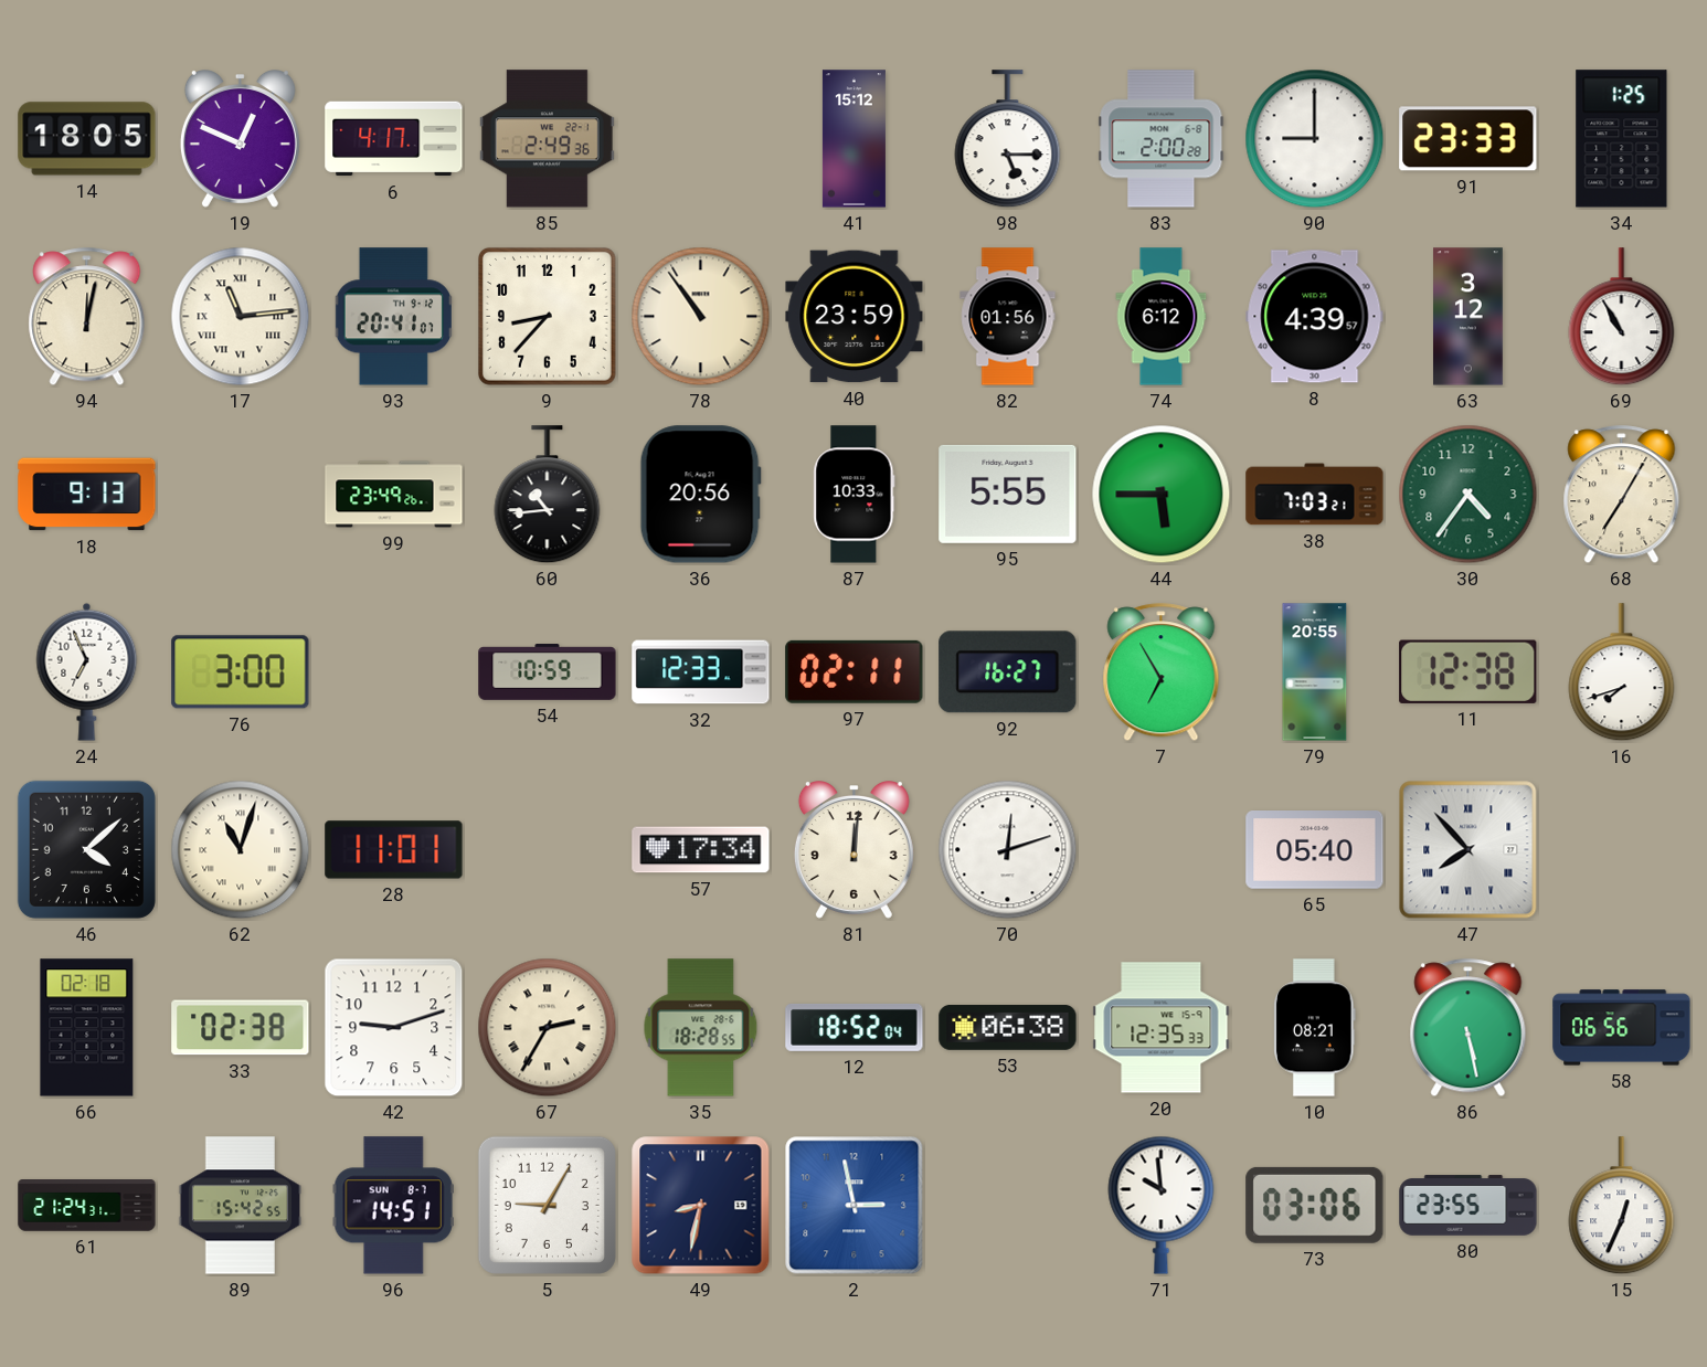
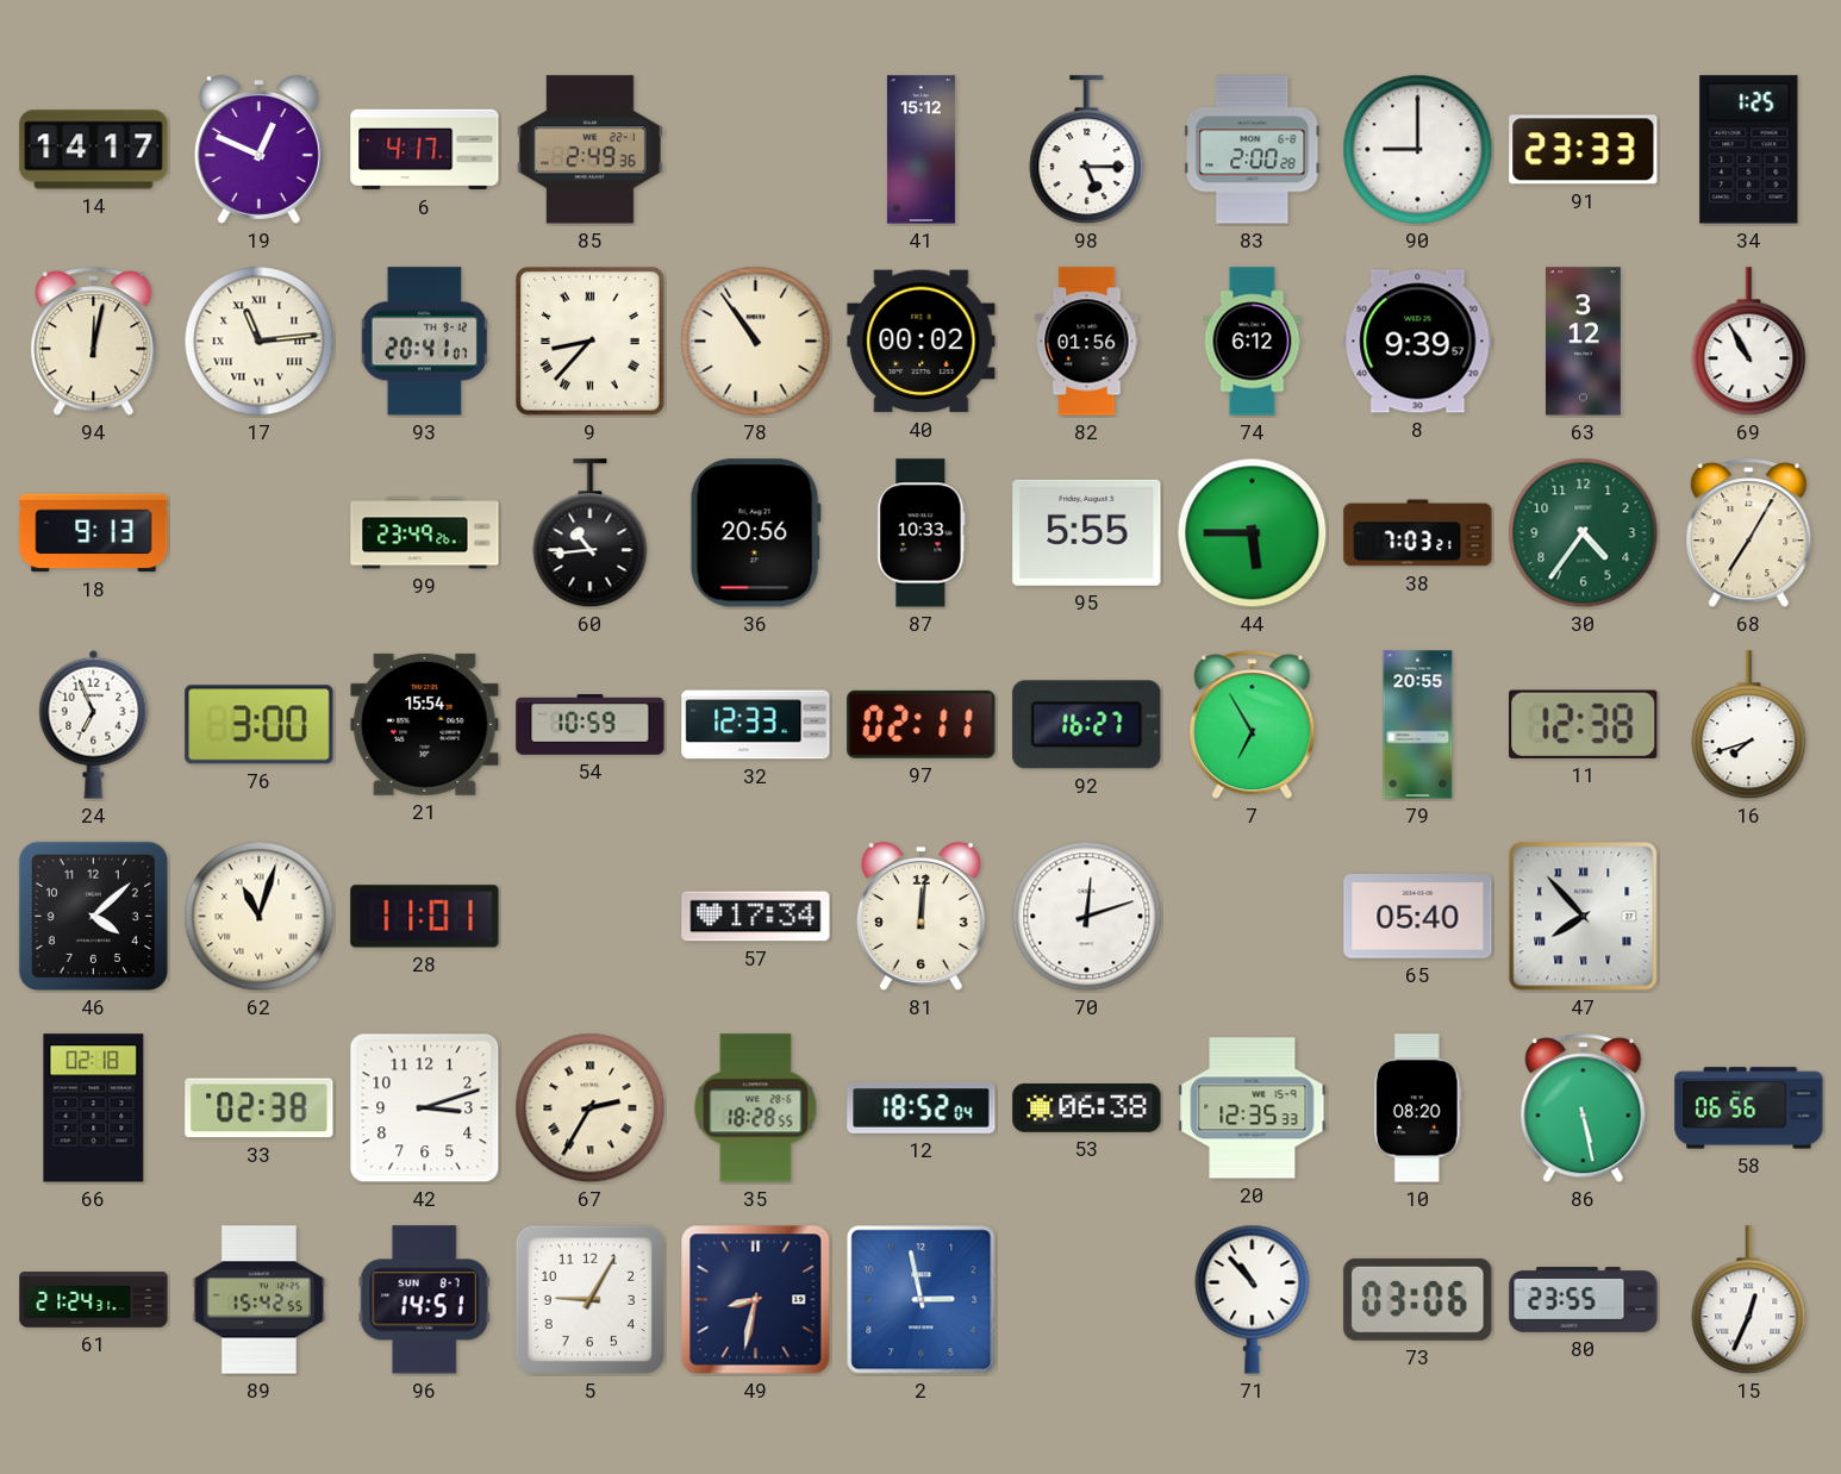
14: 18:05 -> 14:17
9 numerals: Arabic -> Roman
40: 23:59 -> 00:02
8: 4:39 -> 9:39
21: none -> 15:54
42: 9:12 -> 3:12
10: 08:21 -> 08:20
71: 9:59 -> 10:53
